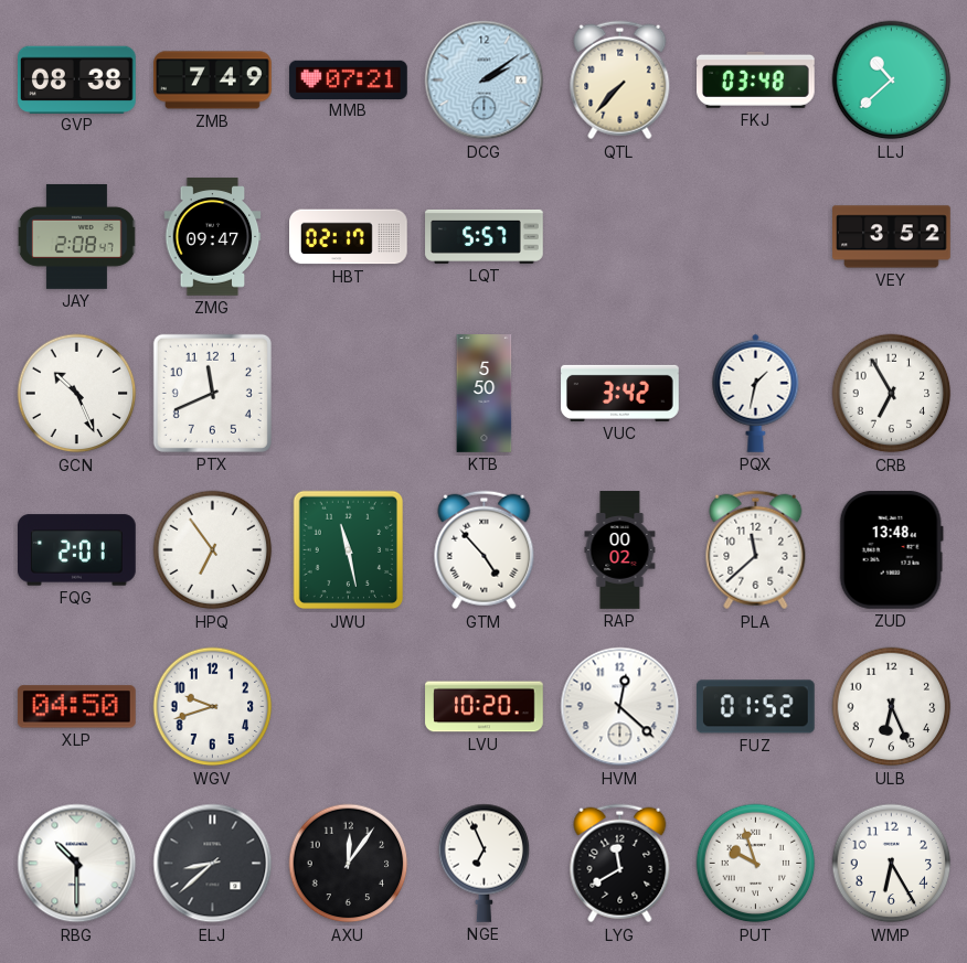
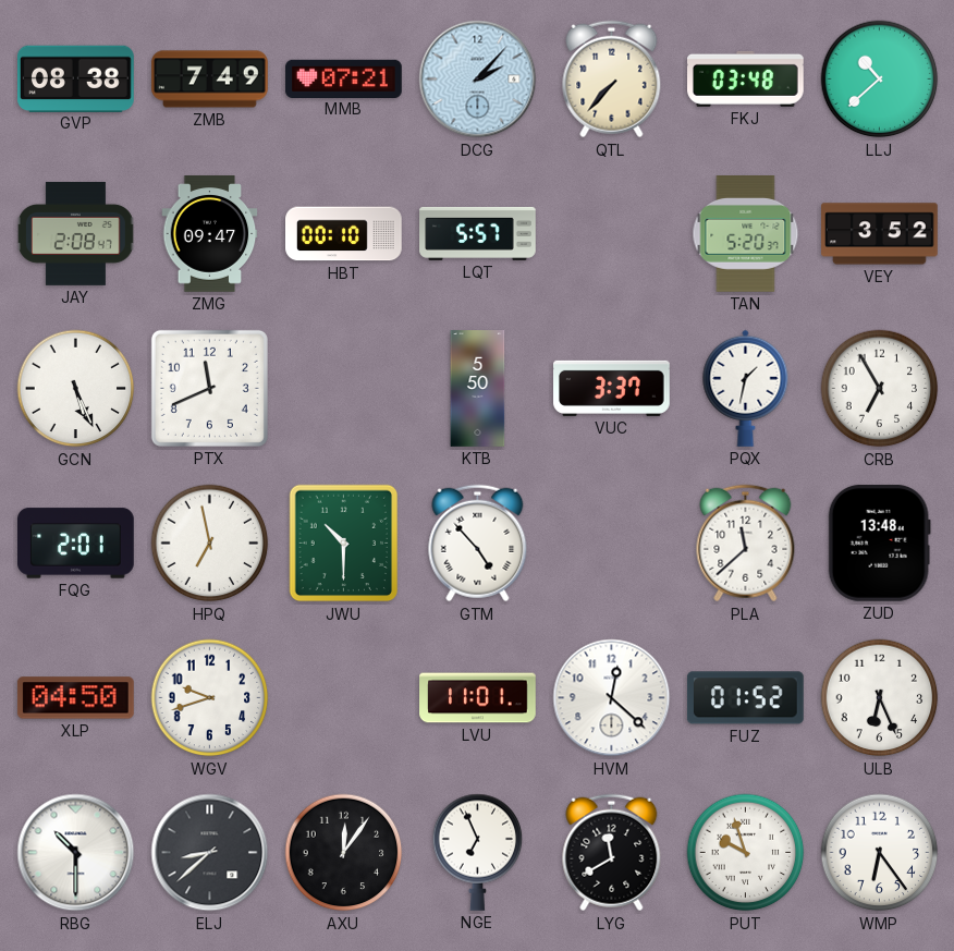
DCG: 2:09 -> 2:07
HBT: 02:17 -> 00:10
TAN: none -> 5:20
GCN: 10:26 -> 5:26
VUC: 3:42 -> 3:37
HPQ: 6:54 -> 6:58
JWU: 11:28 -> 10:30
RAP: 00:02 -> none
LVU: 10:20 -> 11:01
WMP: 6:25 -> 6:24
